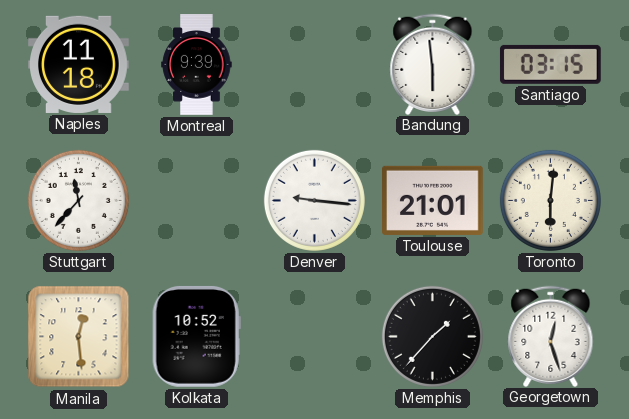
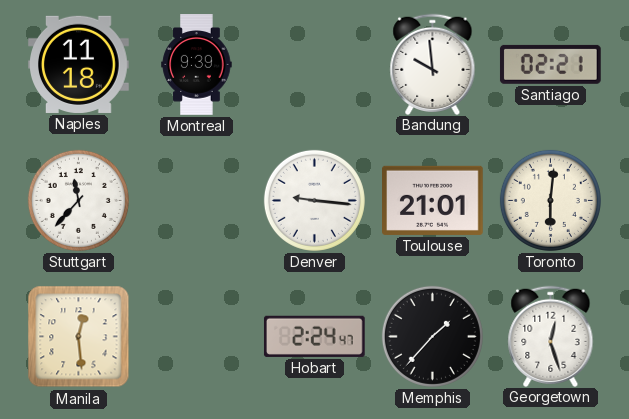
Bandung: 5:59 -> 9:59
Santiago: 03:15 -> 02:21
Kolkata: 10:52 -> none
Hobart: none -> 2:24
